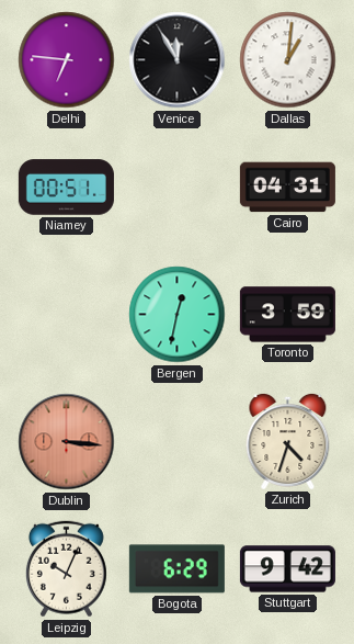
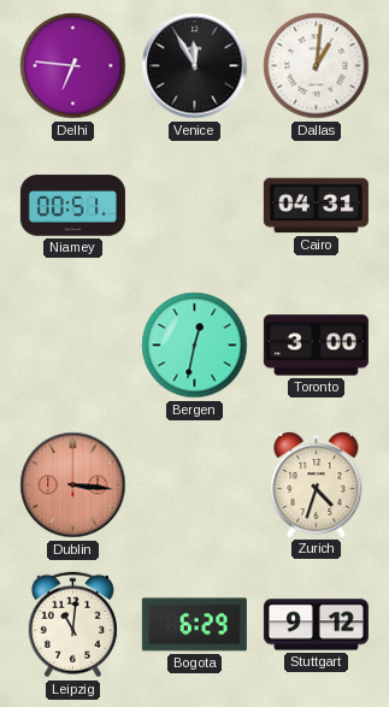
Toronto: 3:59 -> 3:00
Leipzig: 10:04 -> 11:01
Stuttgart: 9:42 -> 9:12
